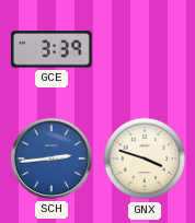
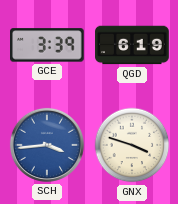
QGD: none -> 6:19
SCH: 2:44 -> 3:44
